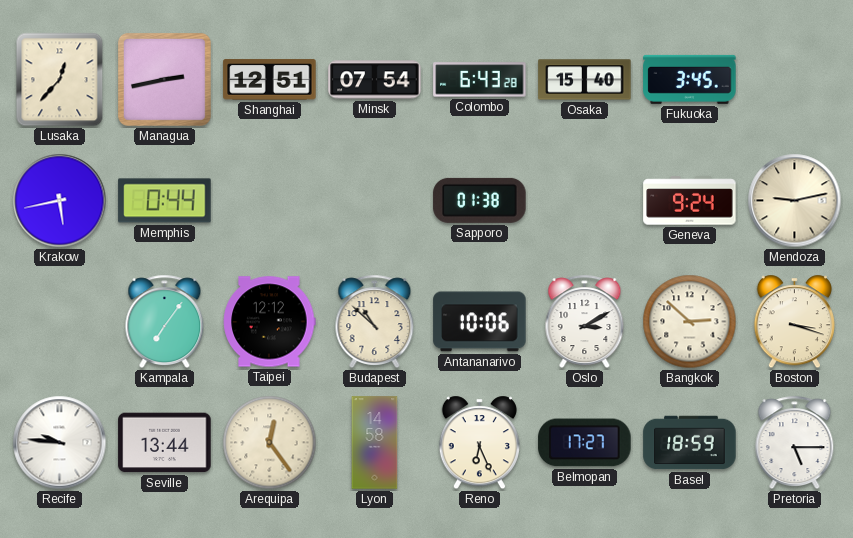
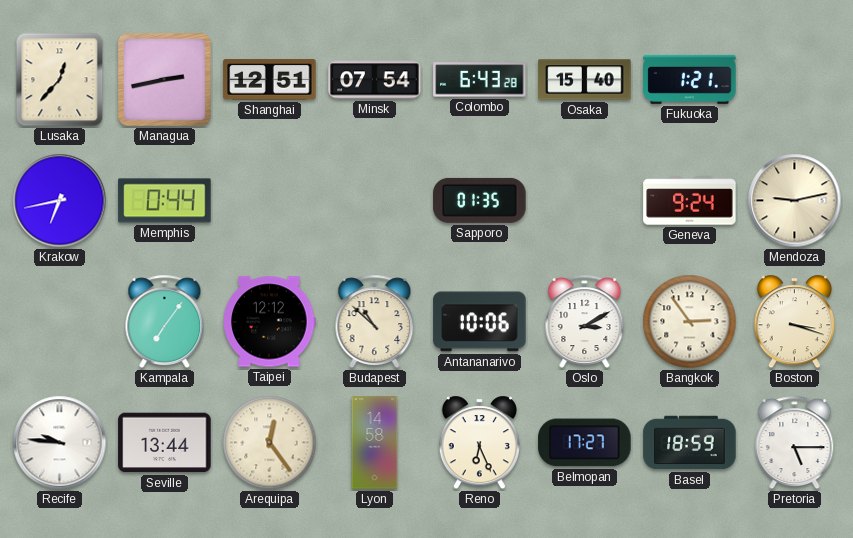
Fukuoka: 3:45 -> 1:21
Krakow: 5:43 -> 6:43
Sapporo: 01:38 -> 01:35
Bangkok: 2:52 -> 2:54
